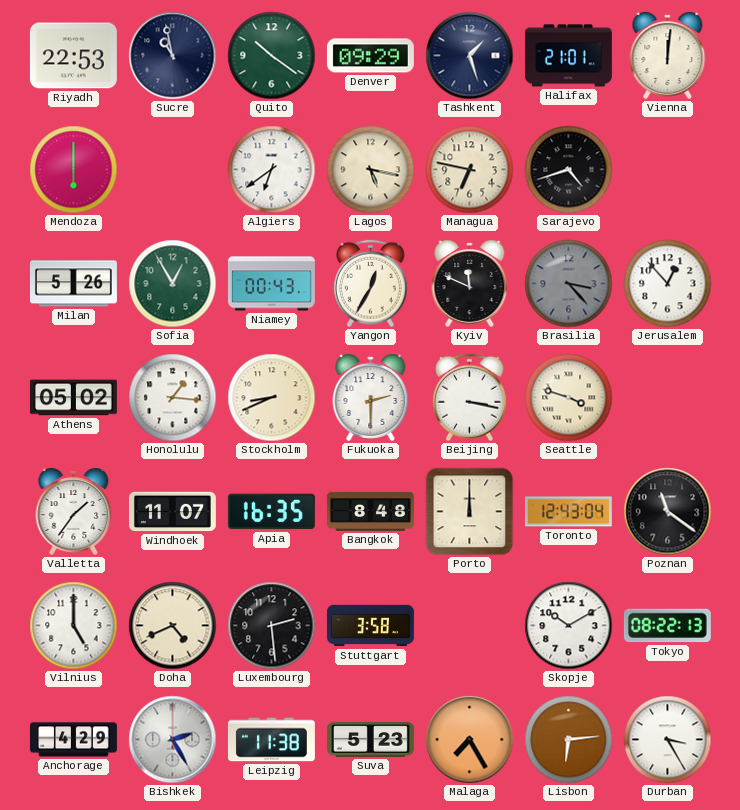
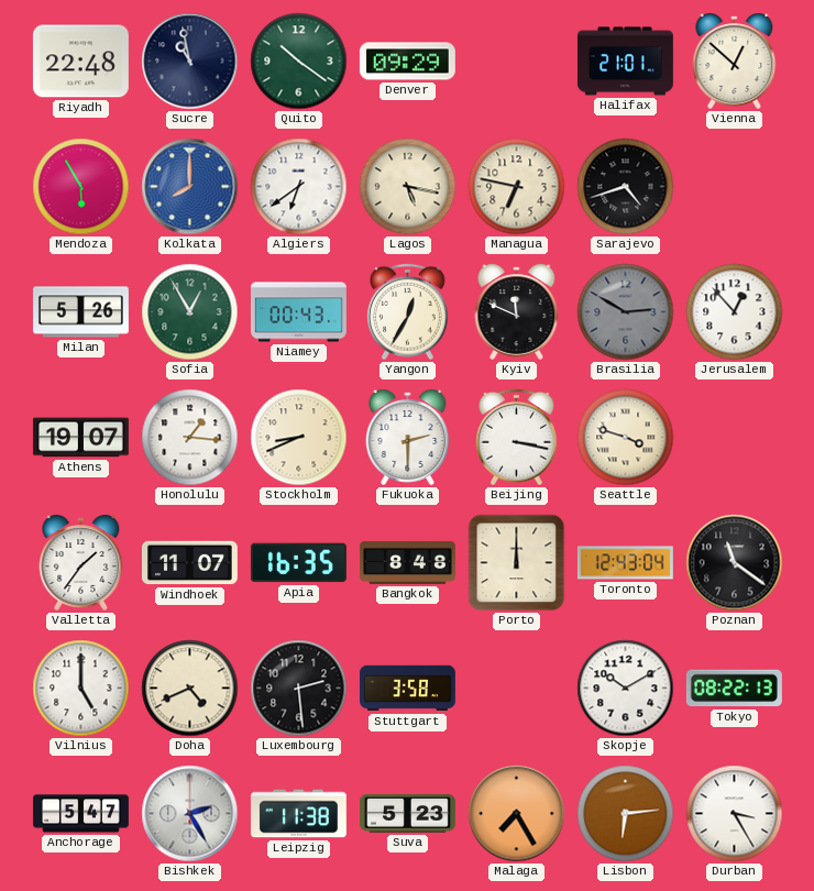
Riyadh: 22:53 -> 22:48
Tashkent: 1:27 -> none
Vienna: 12:01 -> 12:52
Mendoza: 6:00 -> 5:55
Kolkata: none -> 8:00
Brasilia: 3:23 -> 2:50
Athens: 05:02 -> 19:07
Anchorage: 4:29 -> 5:47
